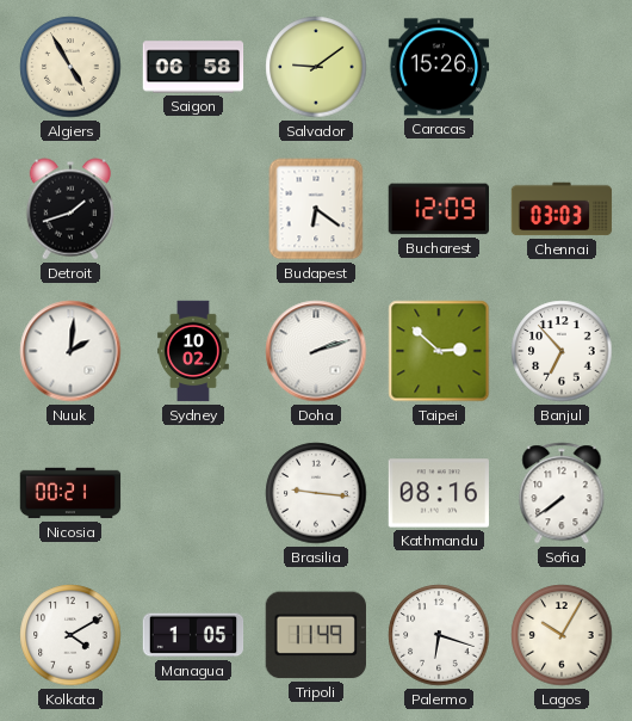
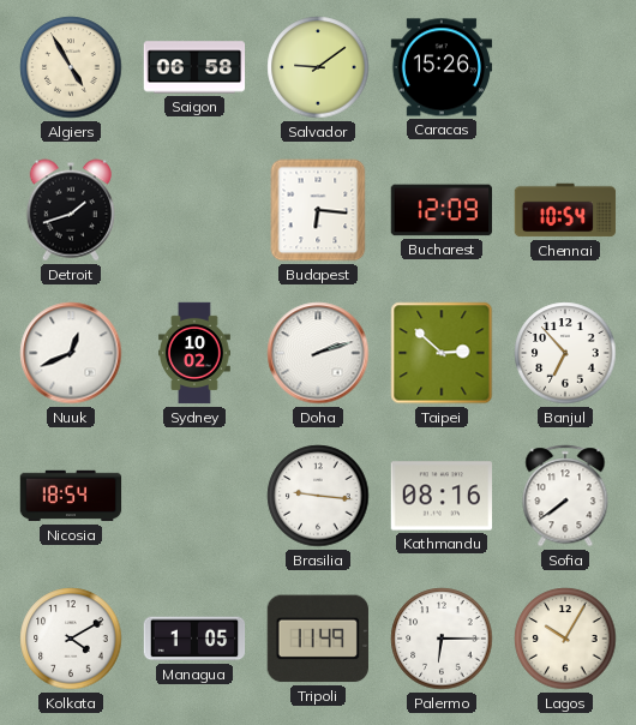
Budapest: 6:21 -> 6:16
Chennai: 03:03 -> 10:54
Nuuk: 2:01 -> 12:41
Nicosia: 00:21 -> 18:54
Palermo: 6:18 -> 6:15
